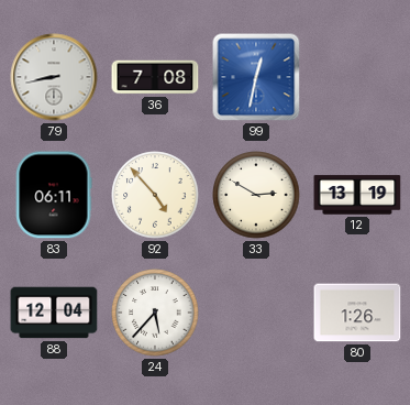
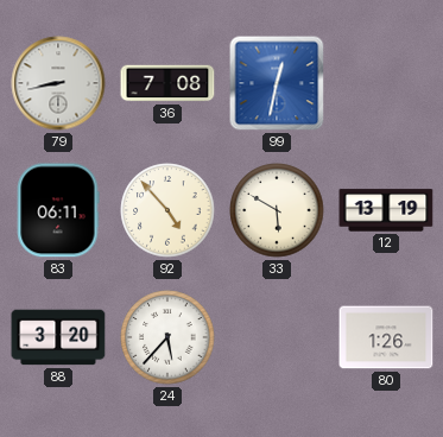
33: 2:50 -> 5:50
88: 12:04 -> 3:20
